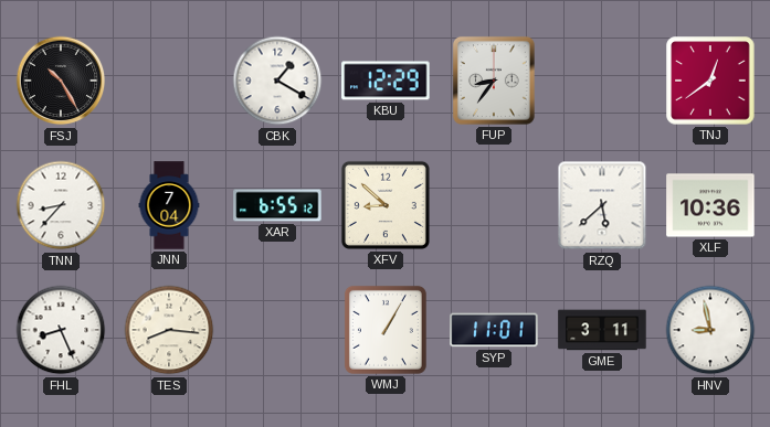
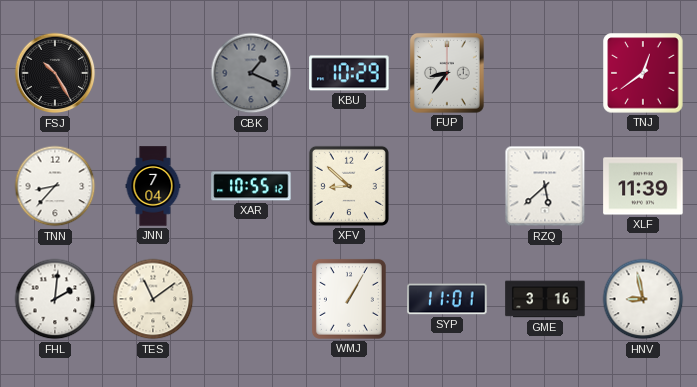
CBK: 1:20 -> 1:19
CBK dial: white -> grey
KBU: 12:29 -> 10:29
XAR: 6:55 -> 10:55
XLF: 10:36 -> 11:39
FHL: 8:26 -> 2:01
TES: 8:16 -> 11:09
GME: 3:11 -> 3:16
